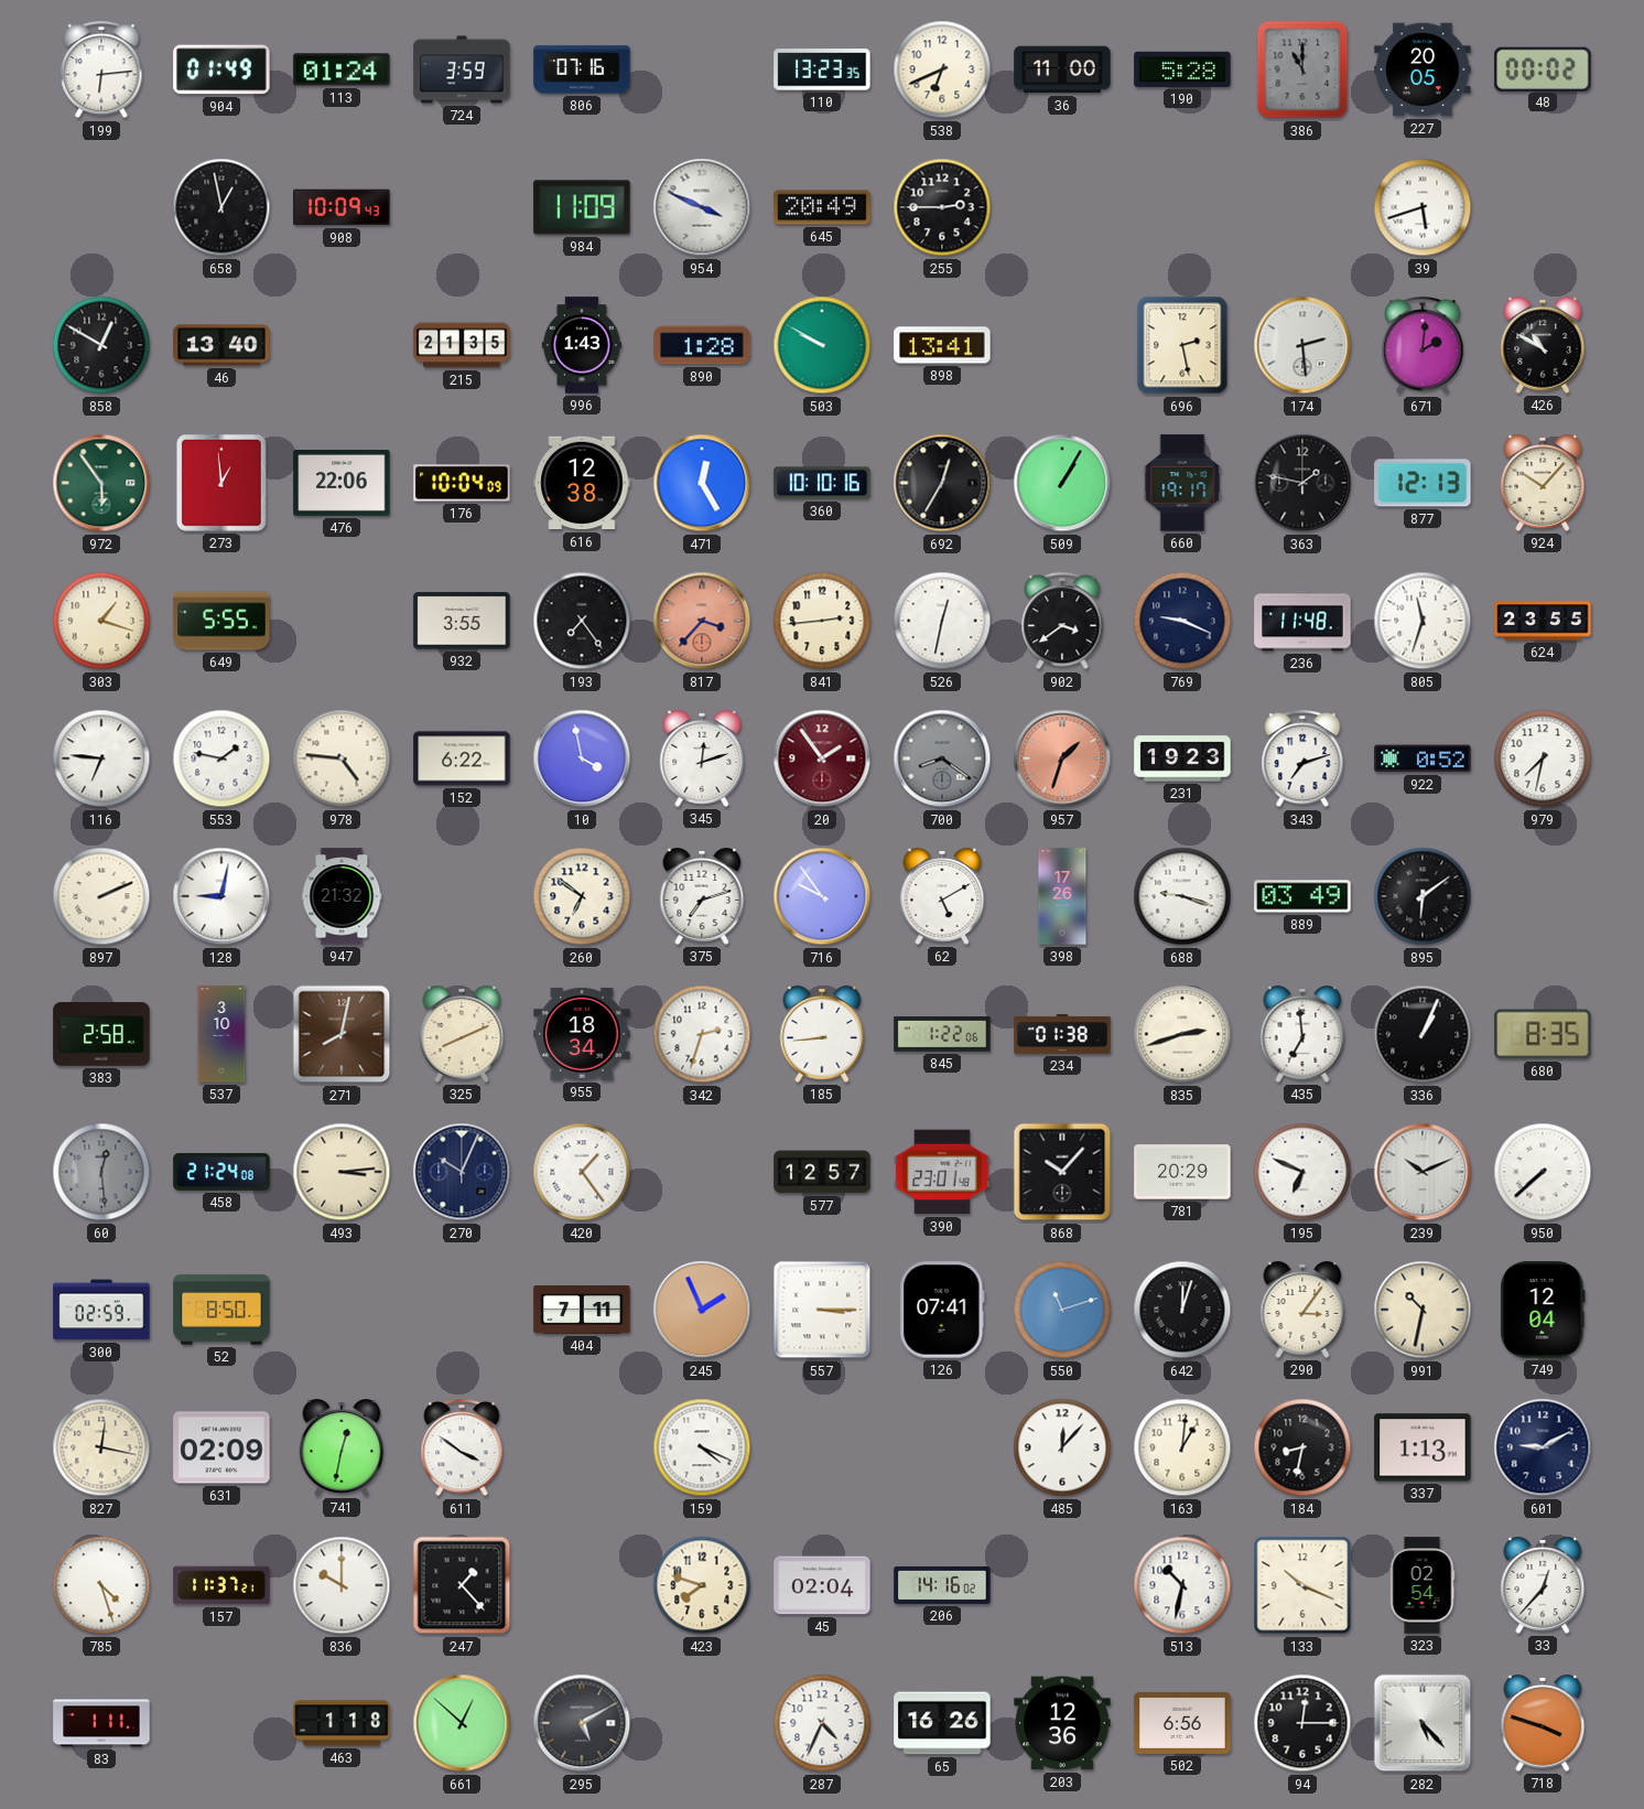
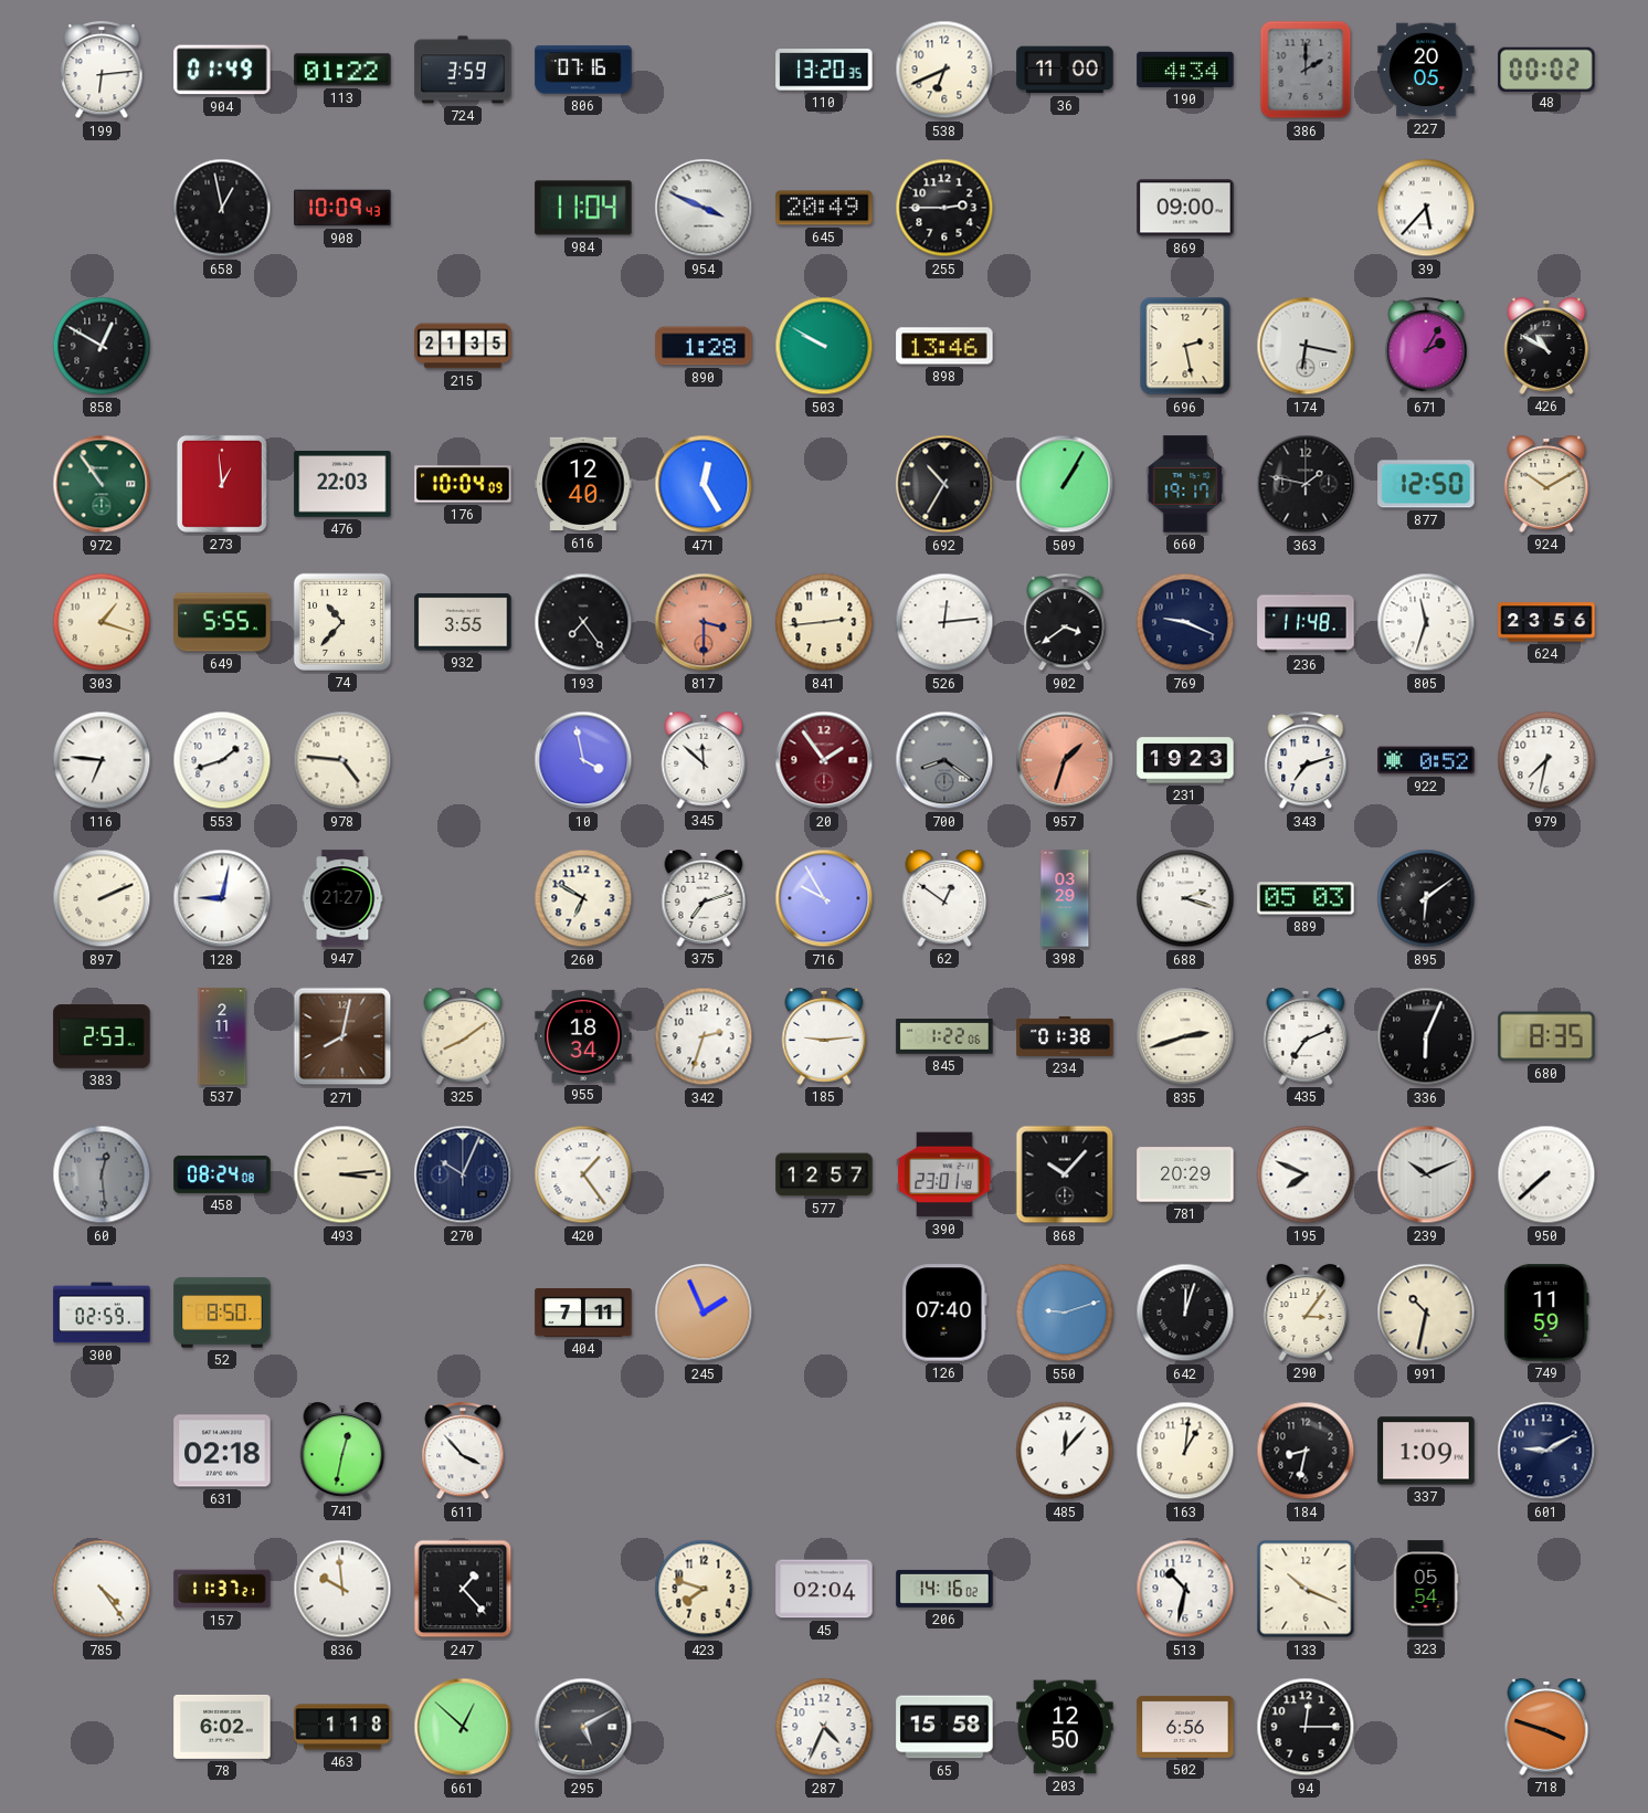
113: 01:24 -> 01:22
110: 13:23 -> 13:20
190: 5:28 -> 4:34
386: 11:00 -> 2:00
984: 11:09 -> 11:04
869: none -> 09:00
39: 5:42 -> 5:37
46: 13:40 -> none
996: 1:43 -> none
898: 13:41 -> 13:46
174: 2:29 -> 6:17
671: 2:01 -> 2:05
972: 5:54 -> 10:54
476: 22:06 -> 22:03
616: 12:38 -> 12:40
360: 10:10 -> none
692: 12:35 -> 10:35
877: 12:13 -> 12:50
924: 10:07 -> 10:10
74: none -> 10:37
817: 3:37 -> 3:30
526: 12:32 -> 12:14
624: 23:55 -> 23:56
553: 1:47 -> 1:42
152: 6:22 -> none
345: 12:12 -> 11:52
947: 21:32 -> 21:27
260: 6:51 -> 6:50
716: 9:54 -> 9:55
62: 5:10 -> 12:51
398: 17:26 -> 03:29
688: 9:18 -> 2:18
889: 03:49 -> 05:03
383: 2:58 -> 2:53
537: 3:10 -> 2:11
325: 8:11 -> 8:09
185: 8:44 -> 9:14
435: 6:59 -> 7:11
336: 1:04 -> 6:04
458: 21:24 -> 08:24
195: 6:49 -> 7:49
557: 3:15 -> none
126: 07:41 -> 07:40
550: 11:12 -> 9:12
749: 12:04 -> 11:59
827: 12:17 -> none
631: 02:09 -> 02:18
611: 3:51 -> 3:53
159: 4:19 -> none
337: 1:13 -> 1:09
785: 4:27 -> 4:24
836: 10:00 -> 9:59
323: 02:54 -> 05:54
33: 12:37 -> none
83: 1:11 -> none
78: none -> 6:02
65: 16:26 -> 15:58
203: 12:36 -> 12:50
282: 5:23 -> none
